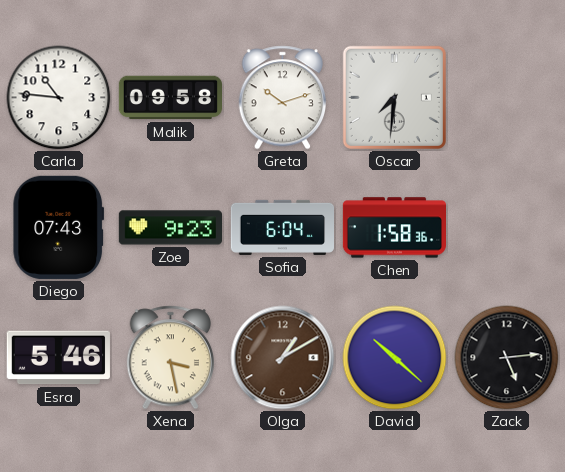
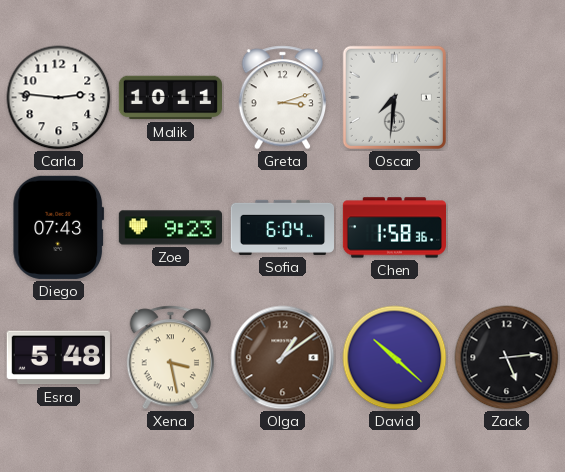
Carla: 10:46 -> 2:46
Malik: 09:58 -> 10:11
Greta: 10:12 -> 3:12
Esra: 5:46 -> 5:48
Olga: 1:10 -> 1:09
